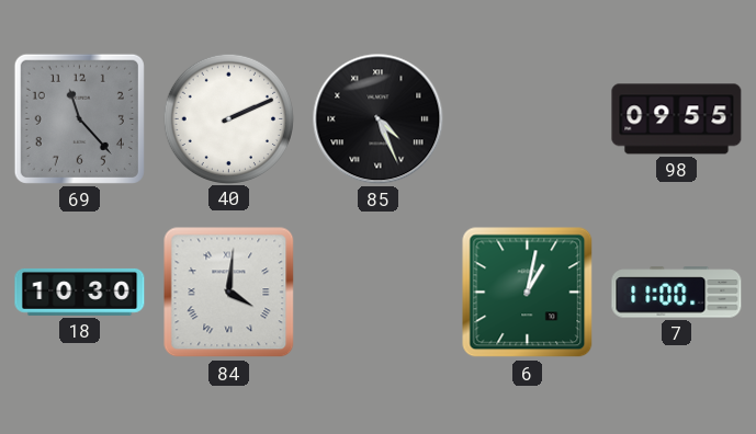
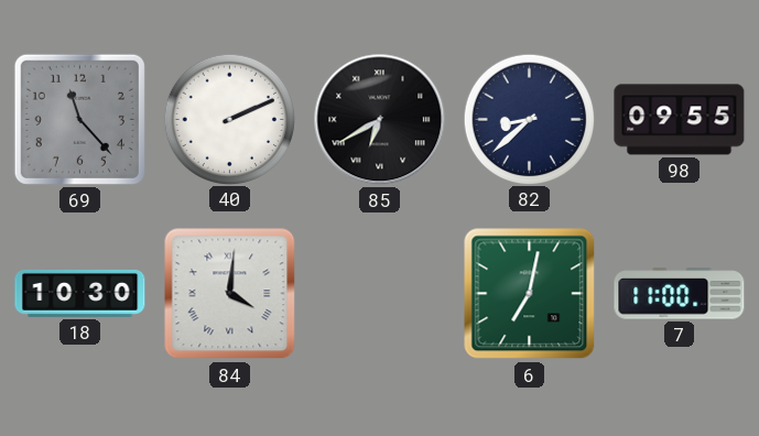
85: 4:26 -> 6:40
82: none -> 8:38
6: 1:02 -> 7:02
